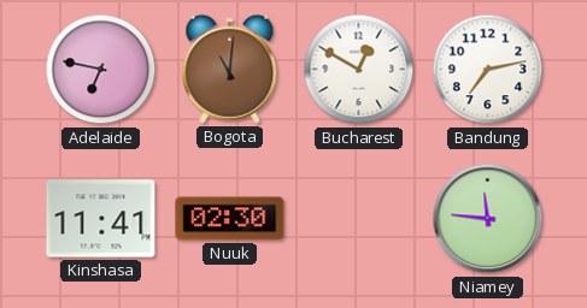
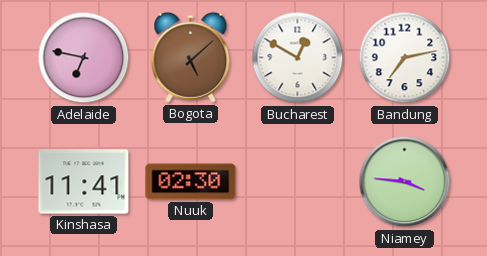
Bogota: 11:01 -> 5:08
Niamey: 11:46 -> 3:46
